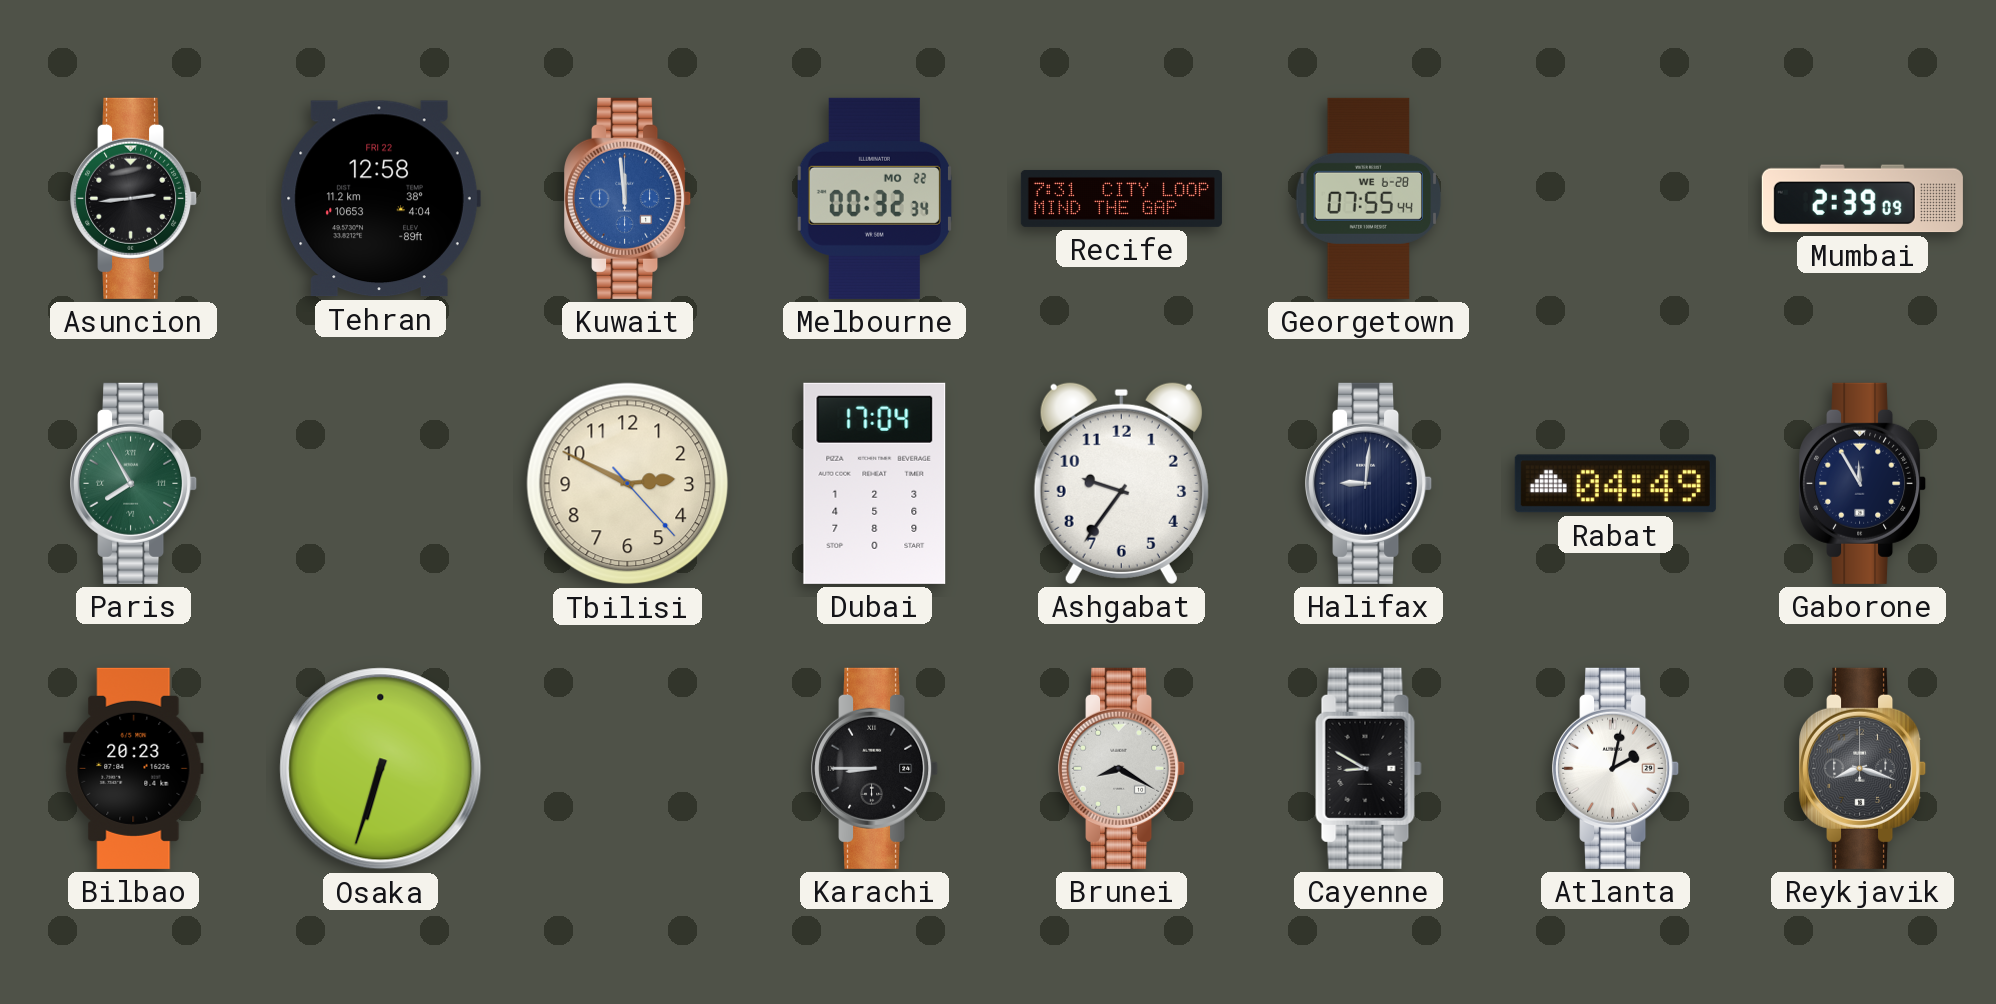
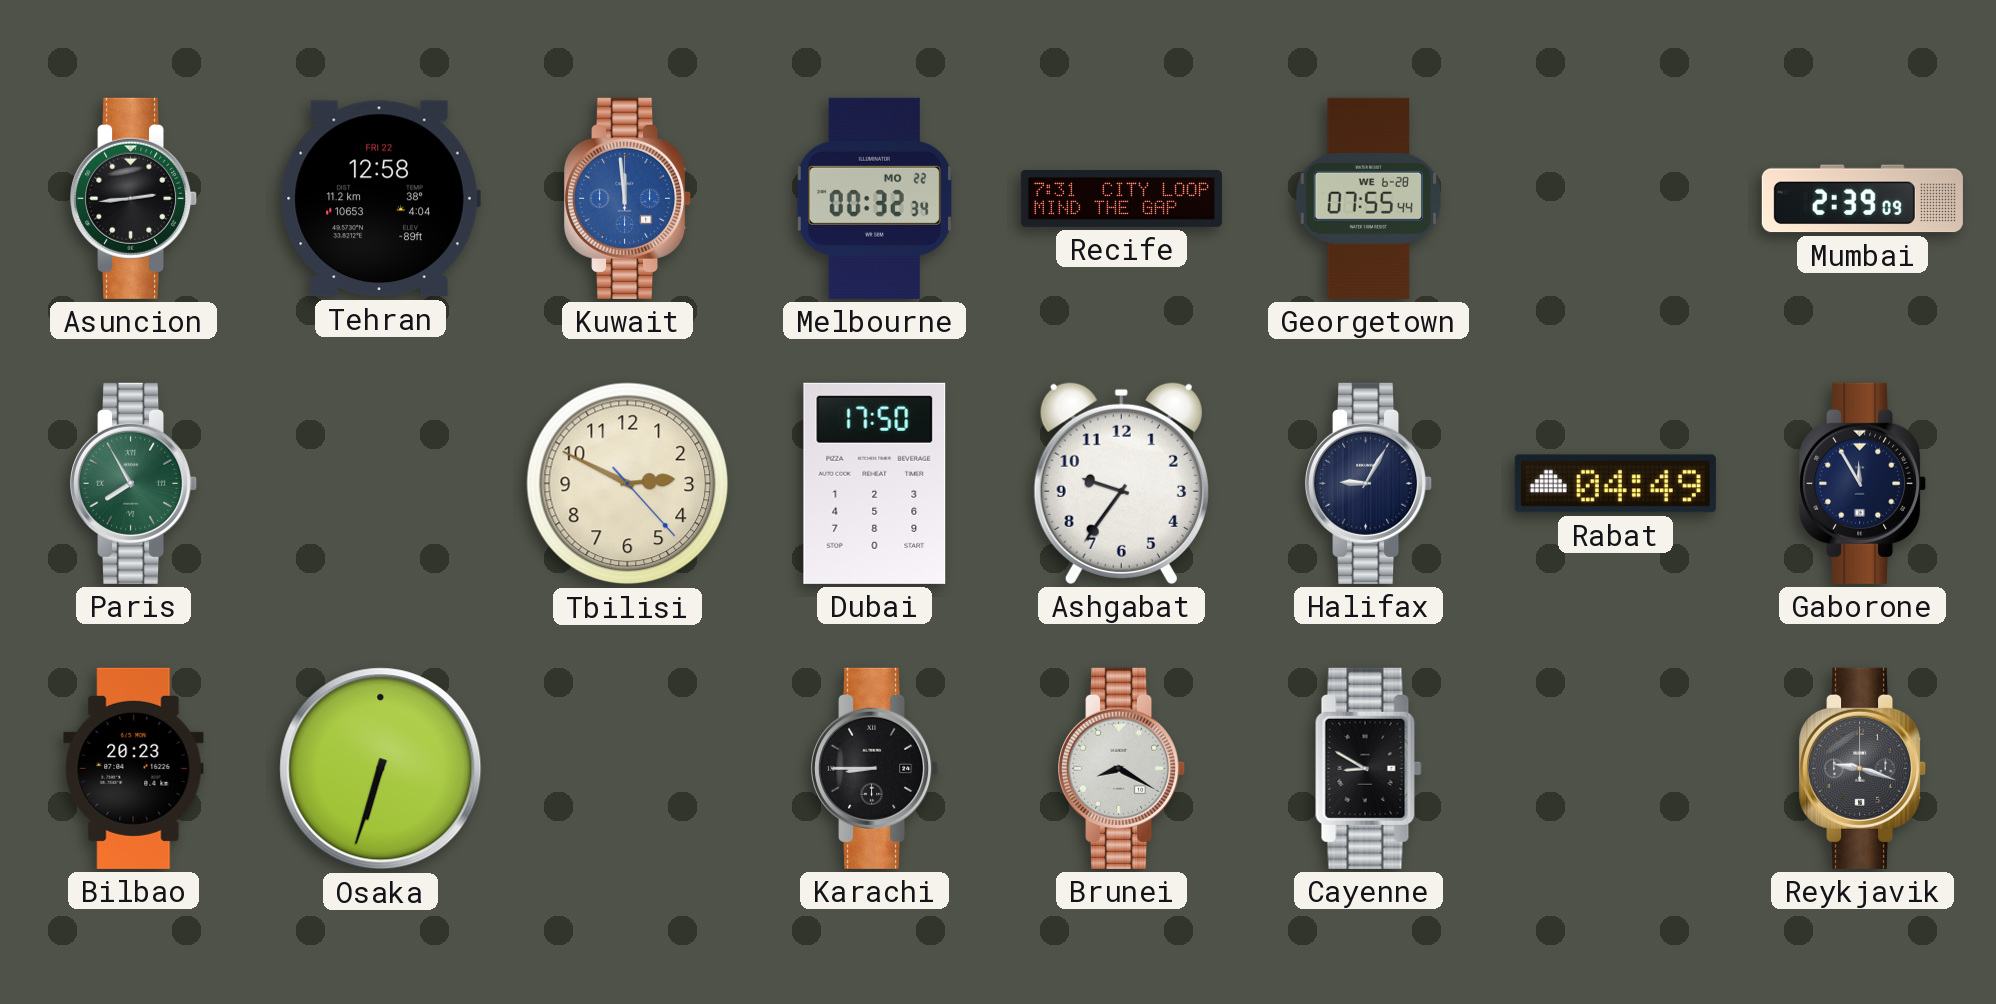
Dubai: 17:04 -> 17:50
Halifax: 9:01 -> 9:05
Atlanta: 2:02 -> none
Reykjavik: 8:18 -> 9:18
